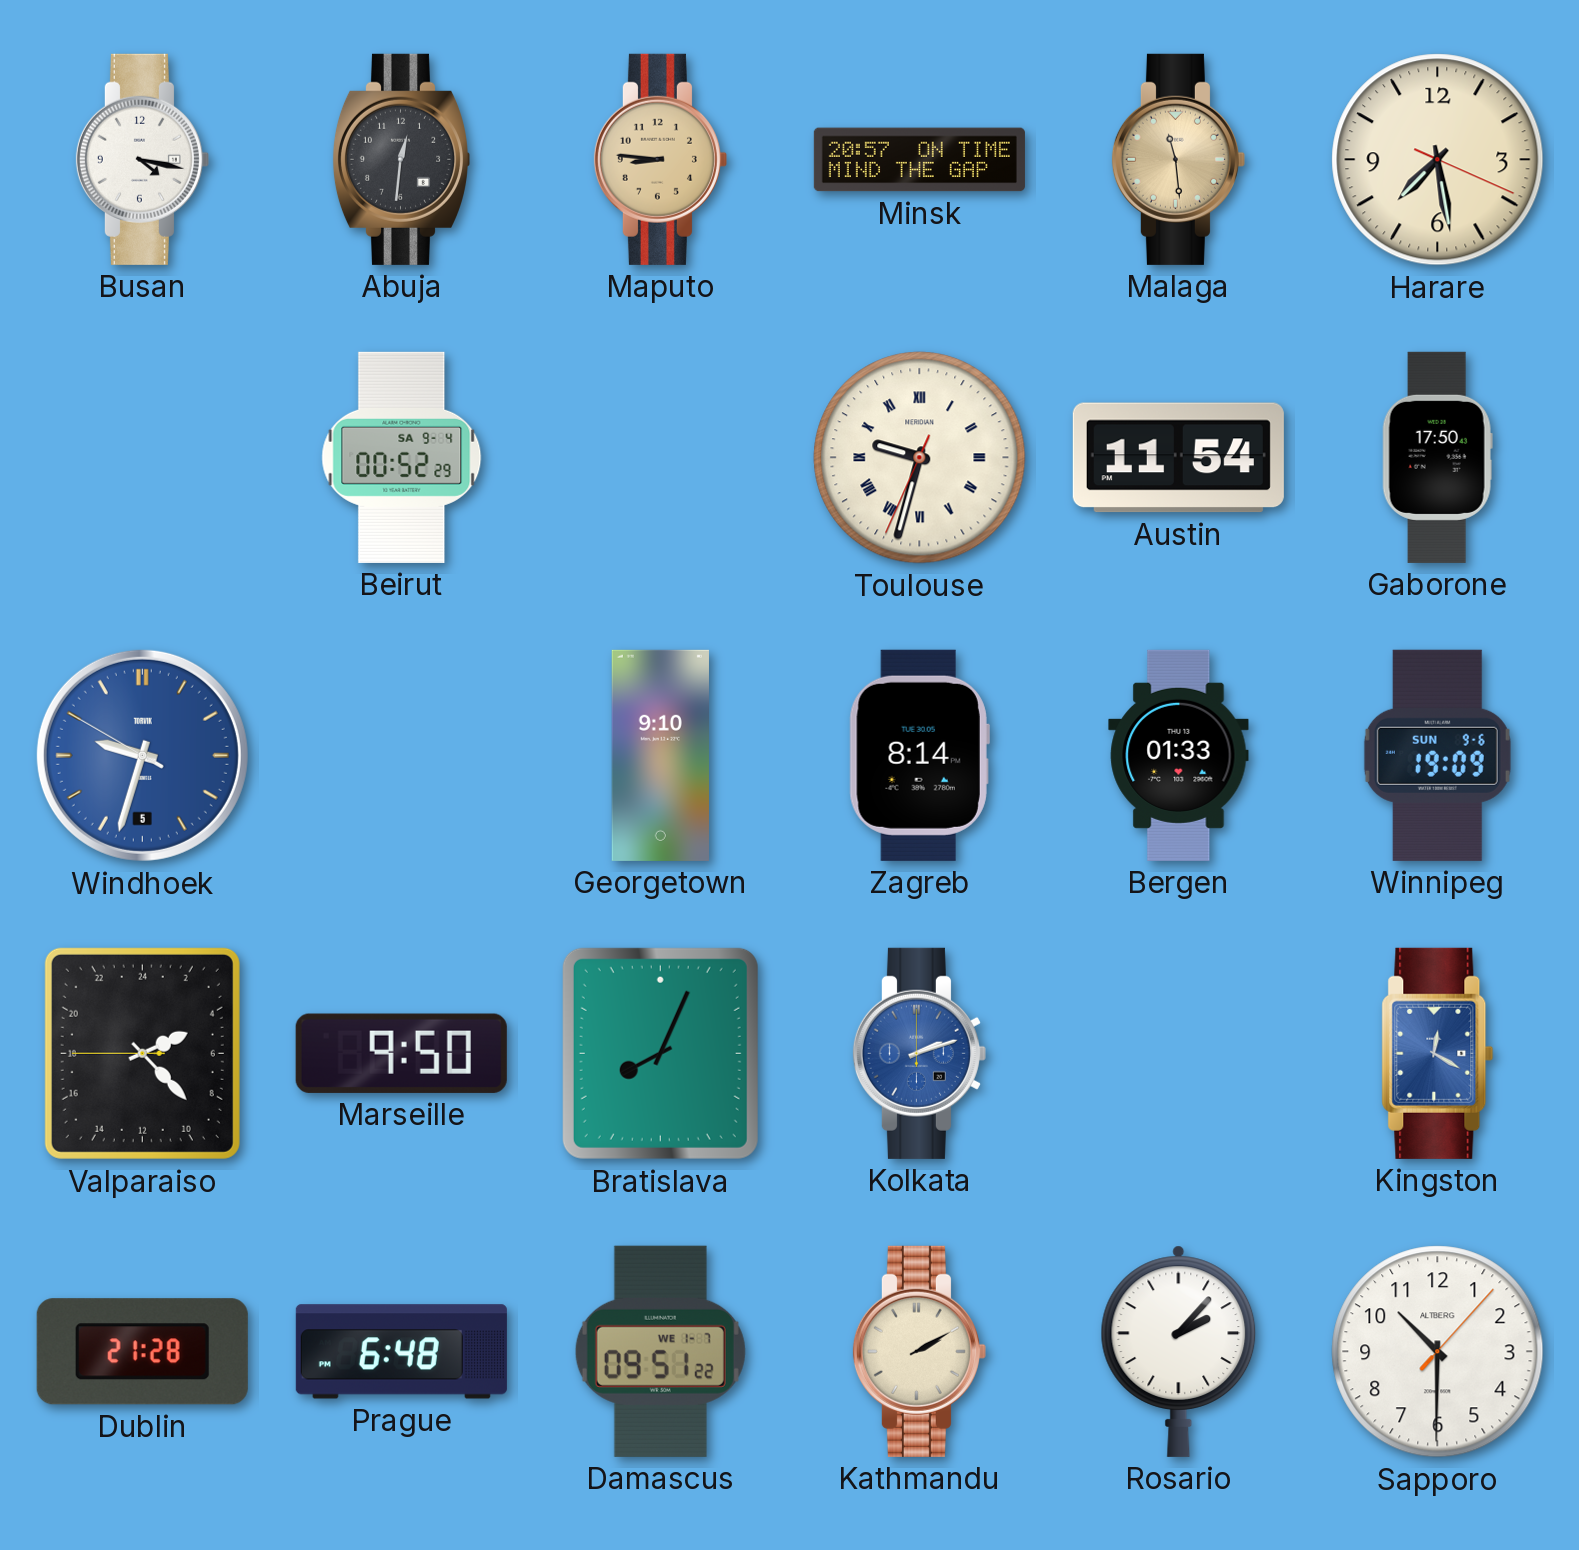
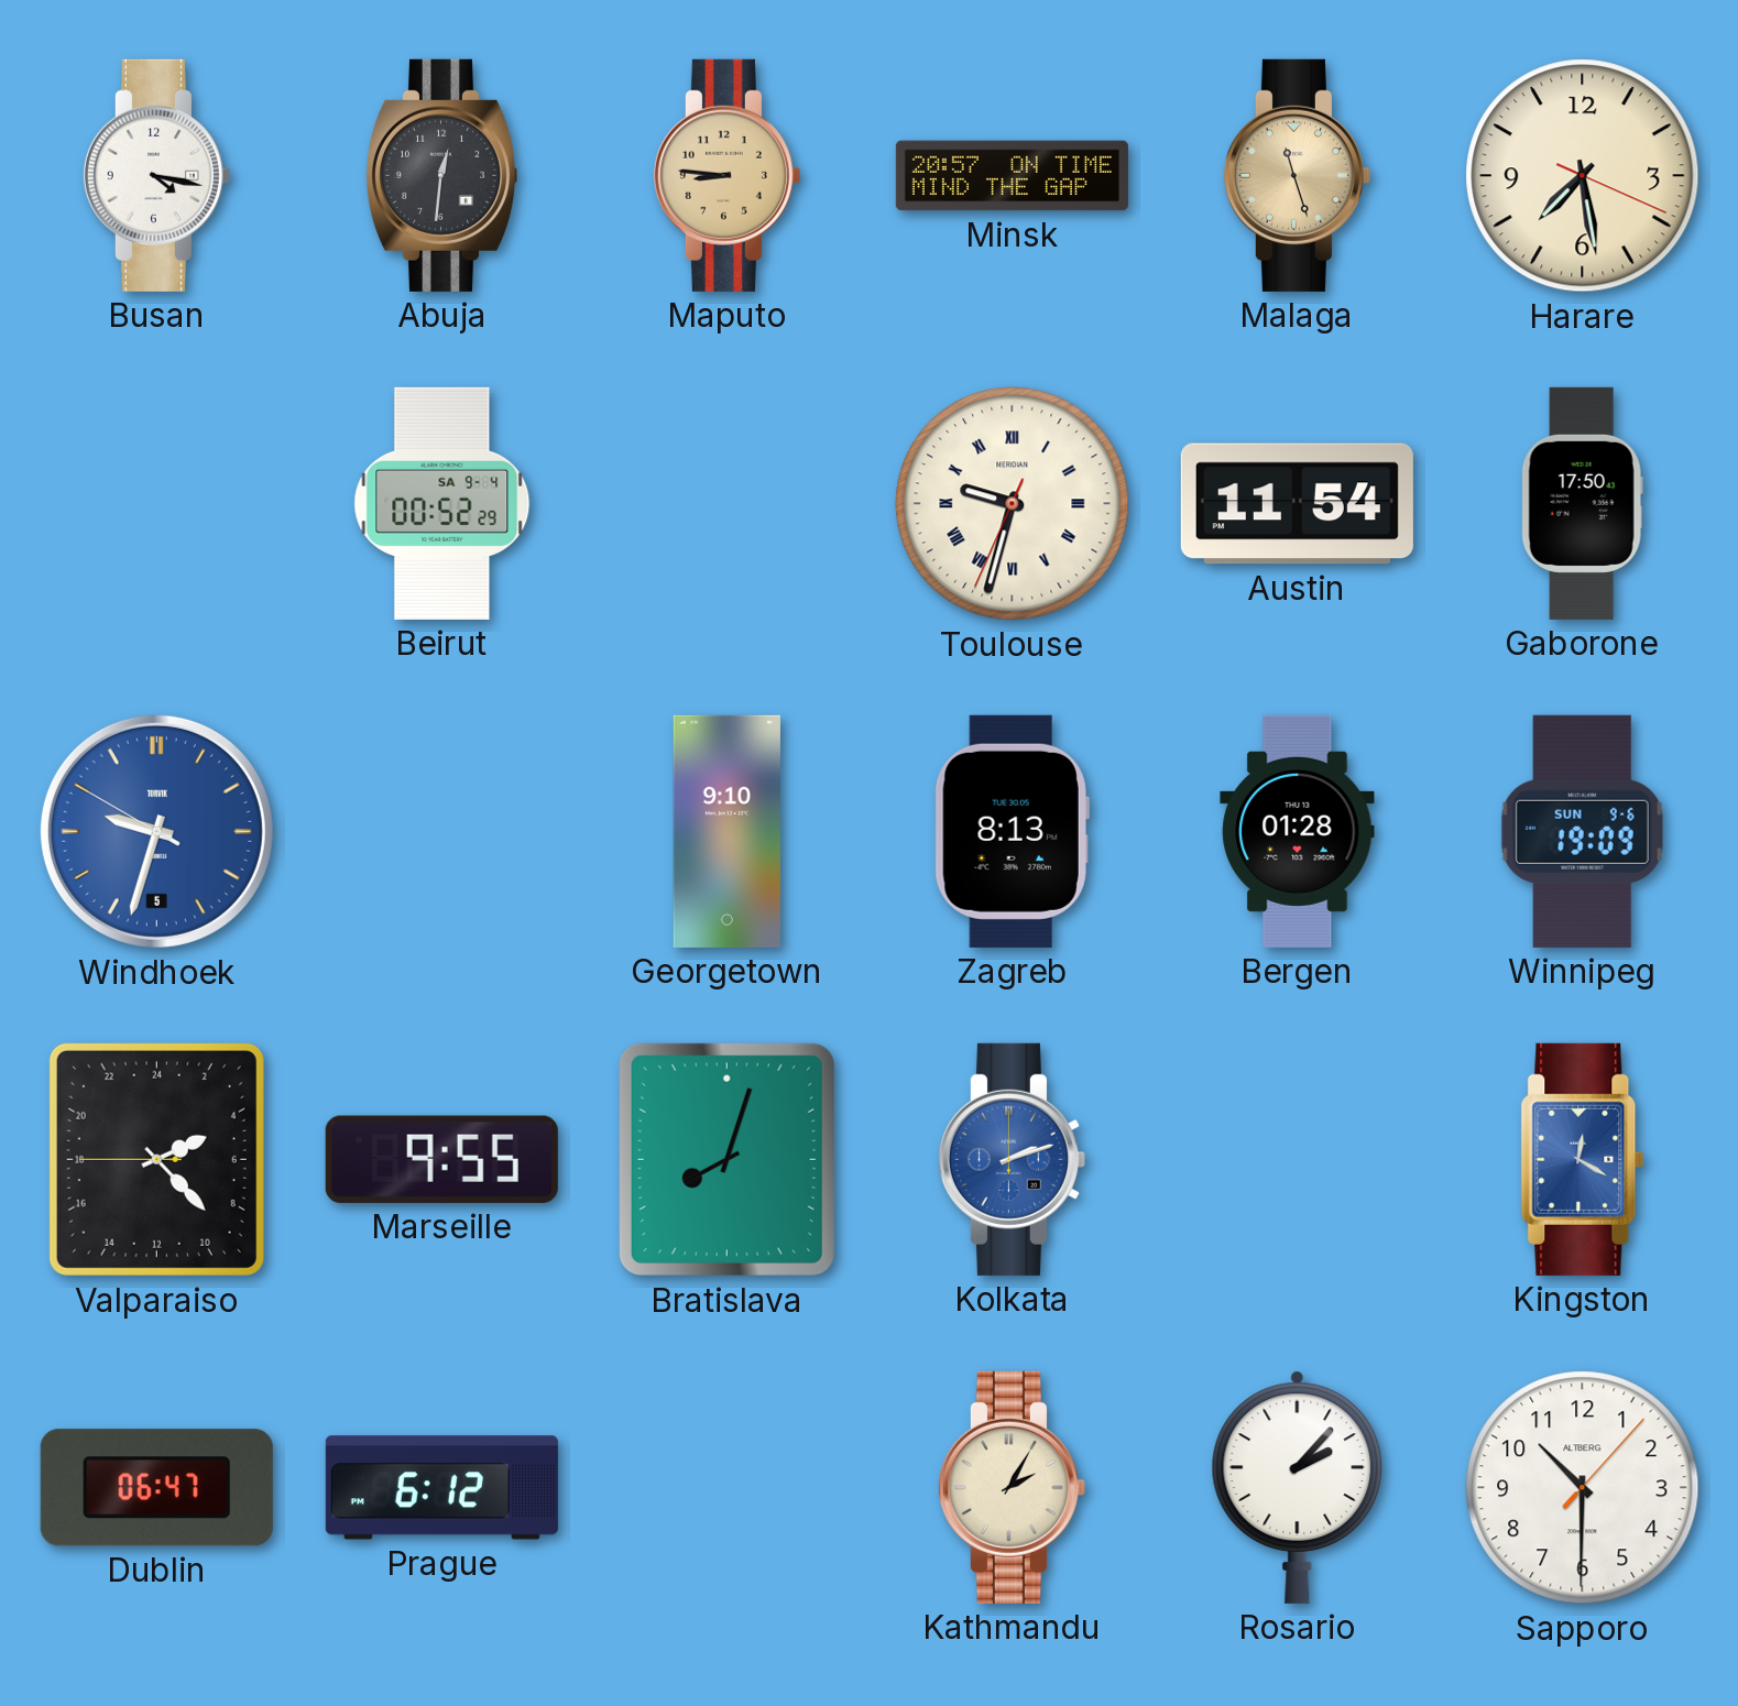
Malaga: 11:29 -> 11:27
Zagreb: 8:14 -> 8:13
Bergen: 01:33 -> 01:28
Marseille: 9:50 -> 9:55
Bratislava: 8:04 -> 8:03
Dublin: 21:28 -> 06:47
Prague: 6:48 -> 6:12
Damascus: 09:51 -> none
Kathmandu: 2:10 -> 2:05
